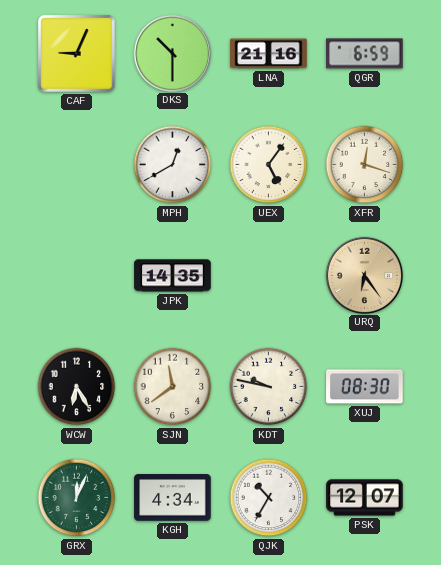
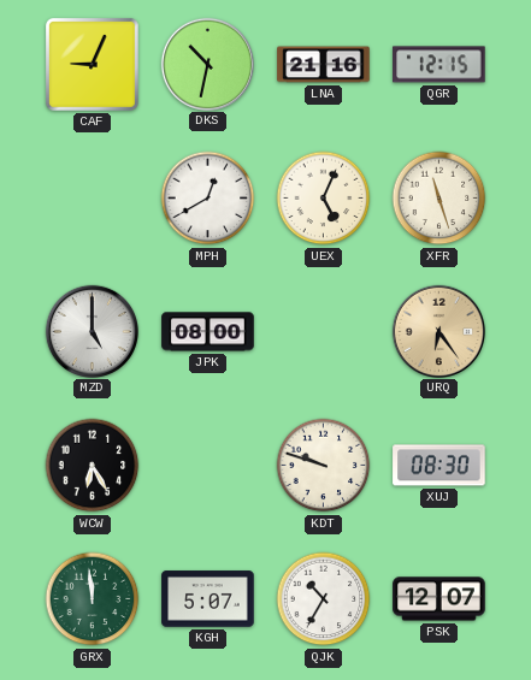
DKS: 10:30 -> 10:32
QGR: 6:59 -> 12:15
UEX: 5:06 -> 5:04
XFR: 12:18 -> 11:27
MZD: none -> 5:00
JPK: 14:35 -> 08:00
SJN: 11:39 -> none
KDT: 9:47 -> 9:48
GRX: 12:04 -> 11:59
KGH: 4:34 -> 5:07
